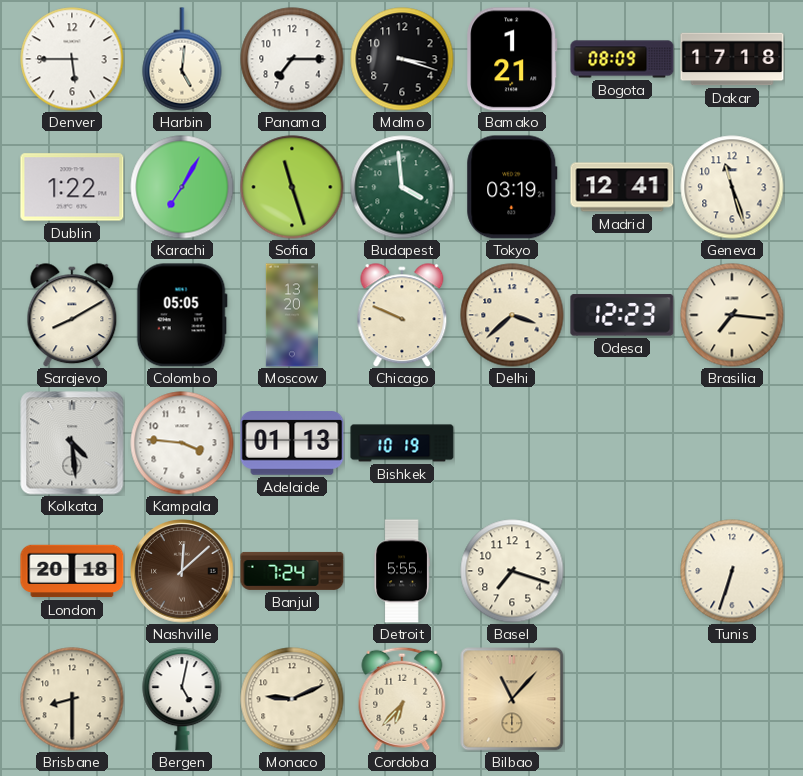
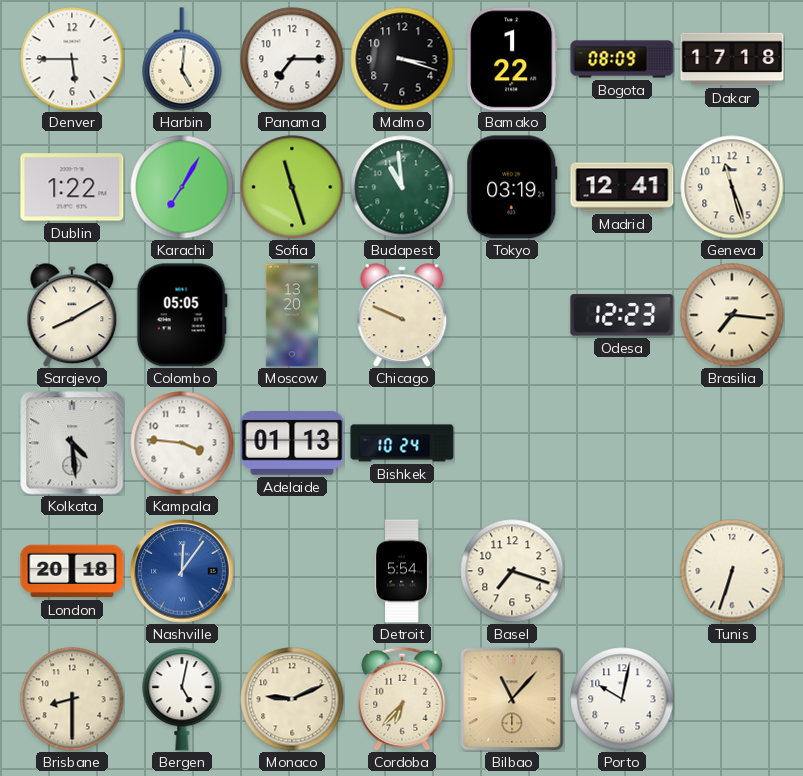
Bamako: 1:21 -> 1:22
Budapest: 3:59 -> 10:59
Delhi: 3:38 -> none
Bishkek: 10:19 -> 10:24
Nashville: 12:08 -> 12:06
Nashville dial: brown -> blue
Banjul: 7:24 -> none
Detroit: 5:55 -> 5:54
Porto: none -> 10:02
